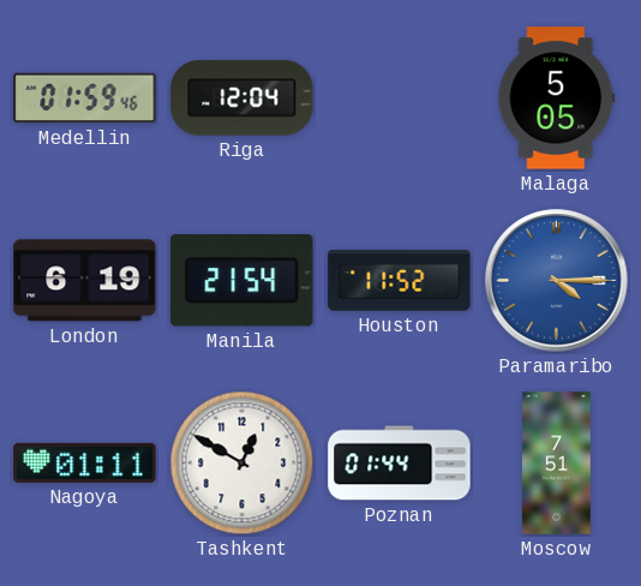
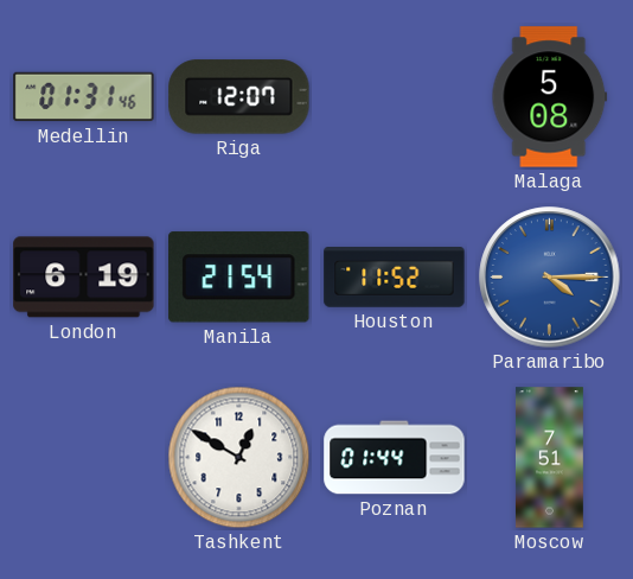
Medellin: 01:59 -> 01:31
Riga: 12:04 -> 12:07
Malaga: 5:05 -> 5:08
Nagoya: 01:11 -> none
